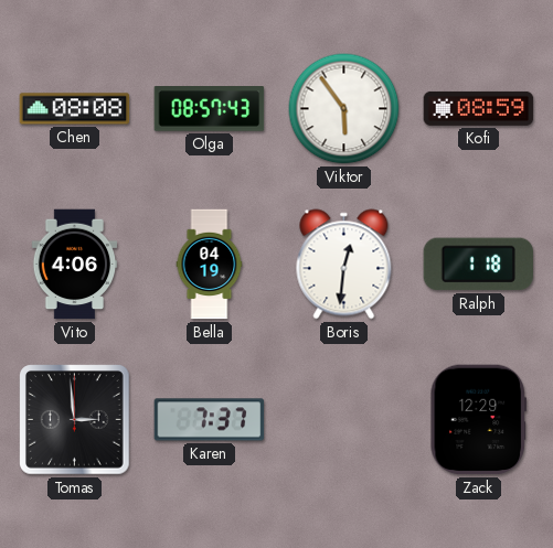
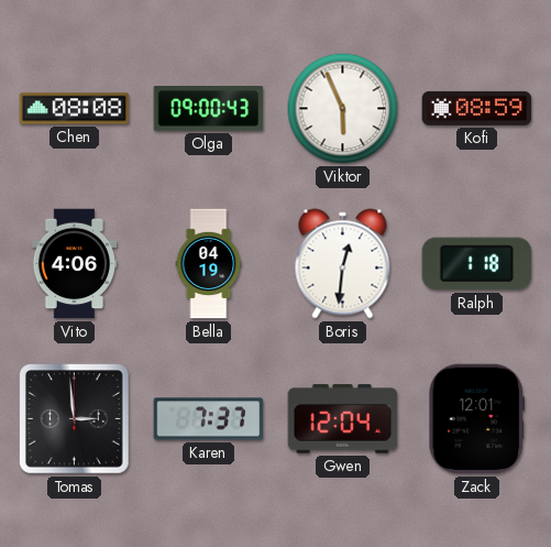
Olga: 08:57 -> 09:00
Viktor: 5:54 -> 5:56
Gwen: none -> 12:04
Zack: 12:29 -> 12:01
